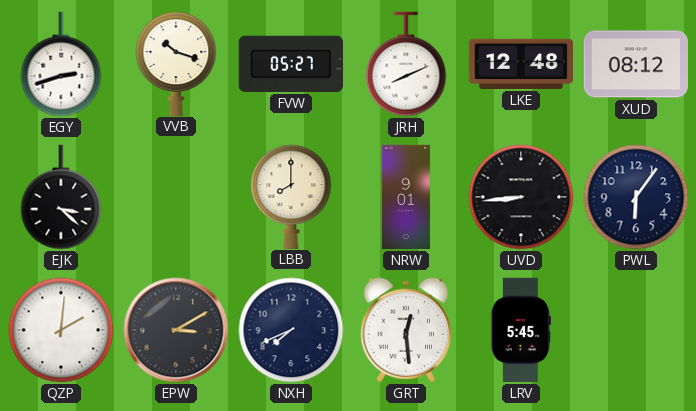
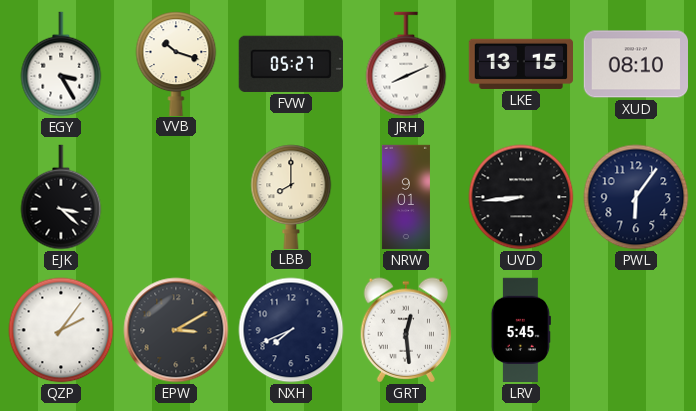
EGY: 2:42 -> 3:25
LKE: 12:48 -> 13:15
XUD: 08:12 -> 08:10
QZP: 2:01 -> 2:06
